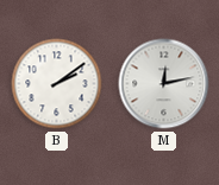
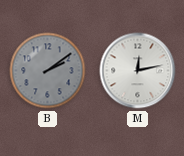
B dial: white -> grey
